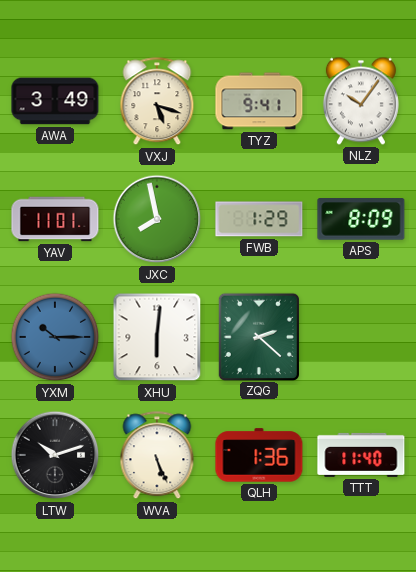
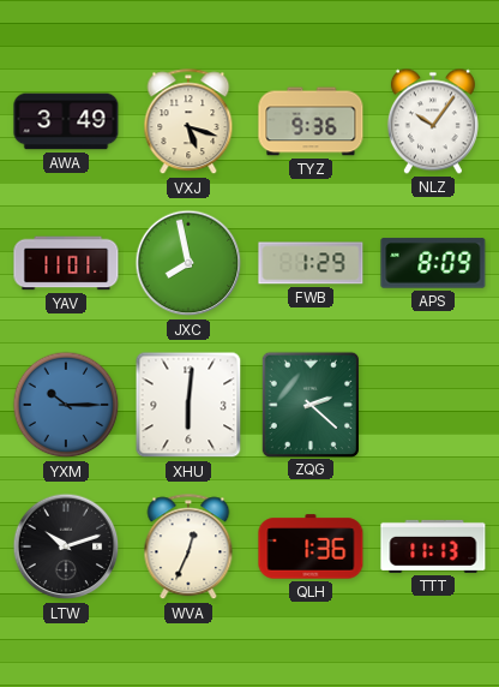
TYZ: 9:41 -> 9:36
WVA: 5:26 -> 12:34
TTT: 11:40 -> 11:13
